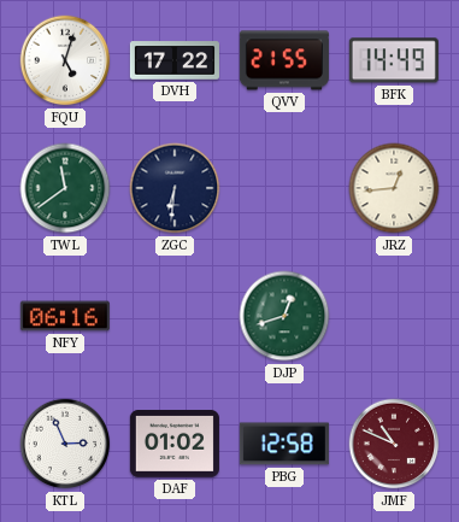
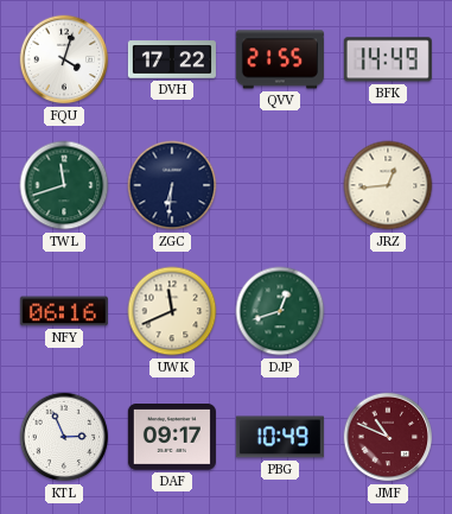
FQU: 5:03 -> 4:03
TWL: 11:39 -> 11:42
UWK: none -> 11:41
DAF: 01:02 -> 09:17
PBG: 12:58 -> 10:49
